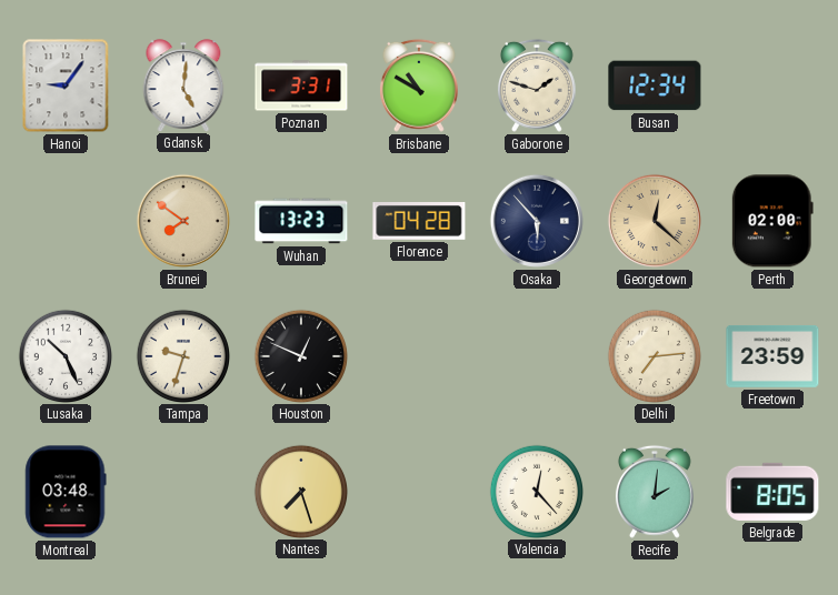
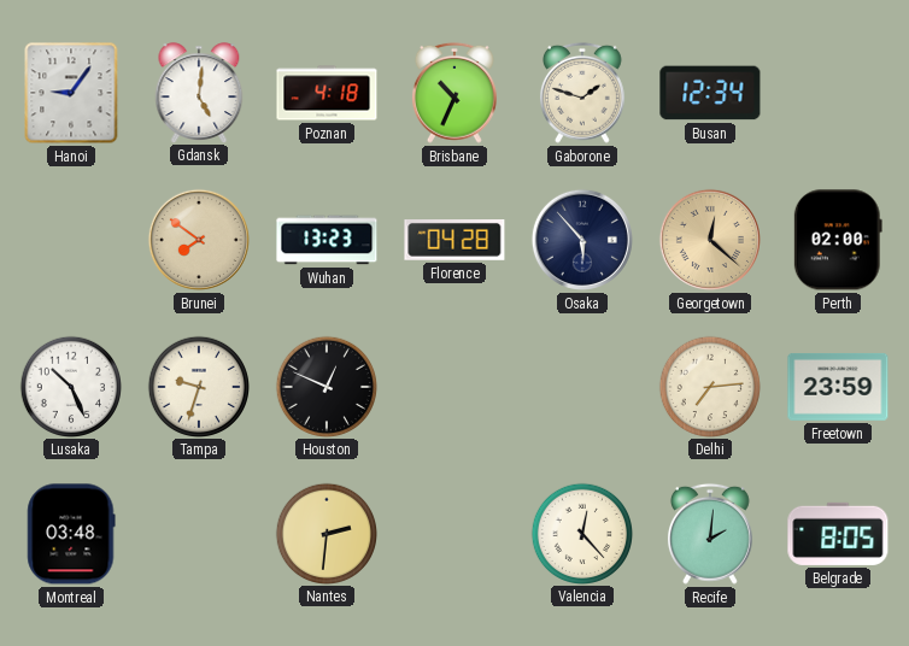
Poznan: 3:31 -> 4:18
Brisbane: 10:50 -> 10:34
Nantes: 7:27 -> 2:31
